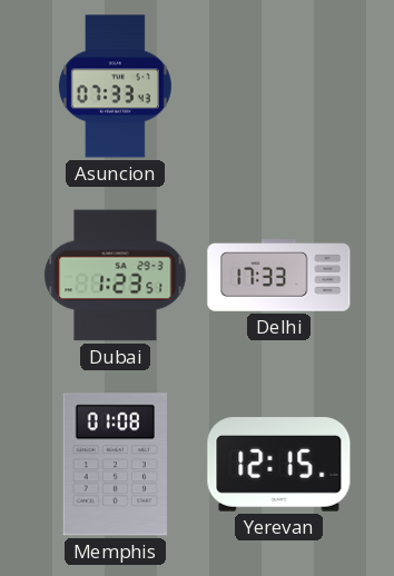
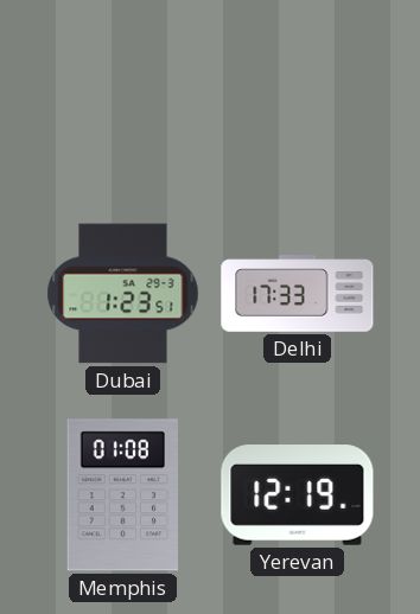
Asuncion: 07:33 -> none
Yerevan: 12:15 -> 12:19
